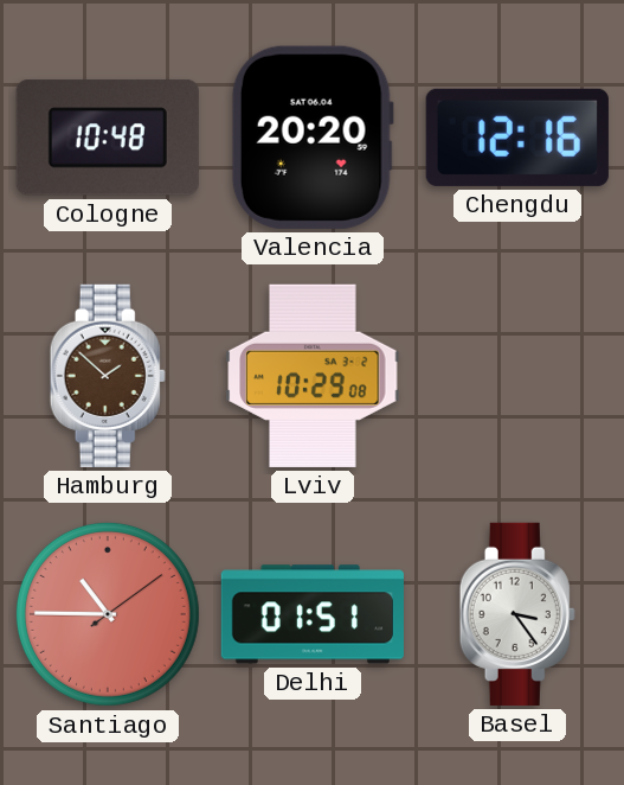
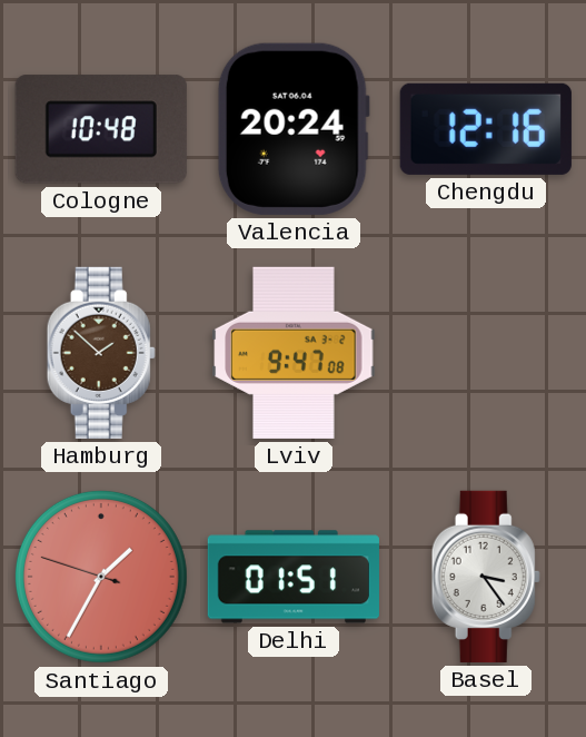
Valencia: 20:20 -> 20:24
Lviv: 10:29 -> 9:47
Santiago: 10:45 -> 1:34
